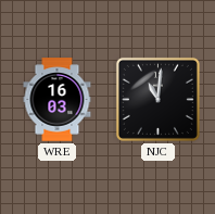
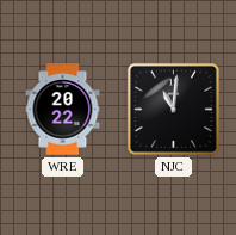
WRE: 16:03 -> 20:22
